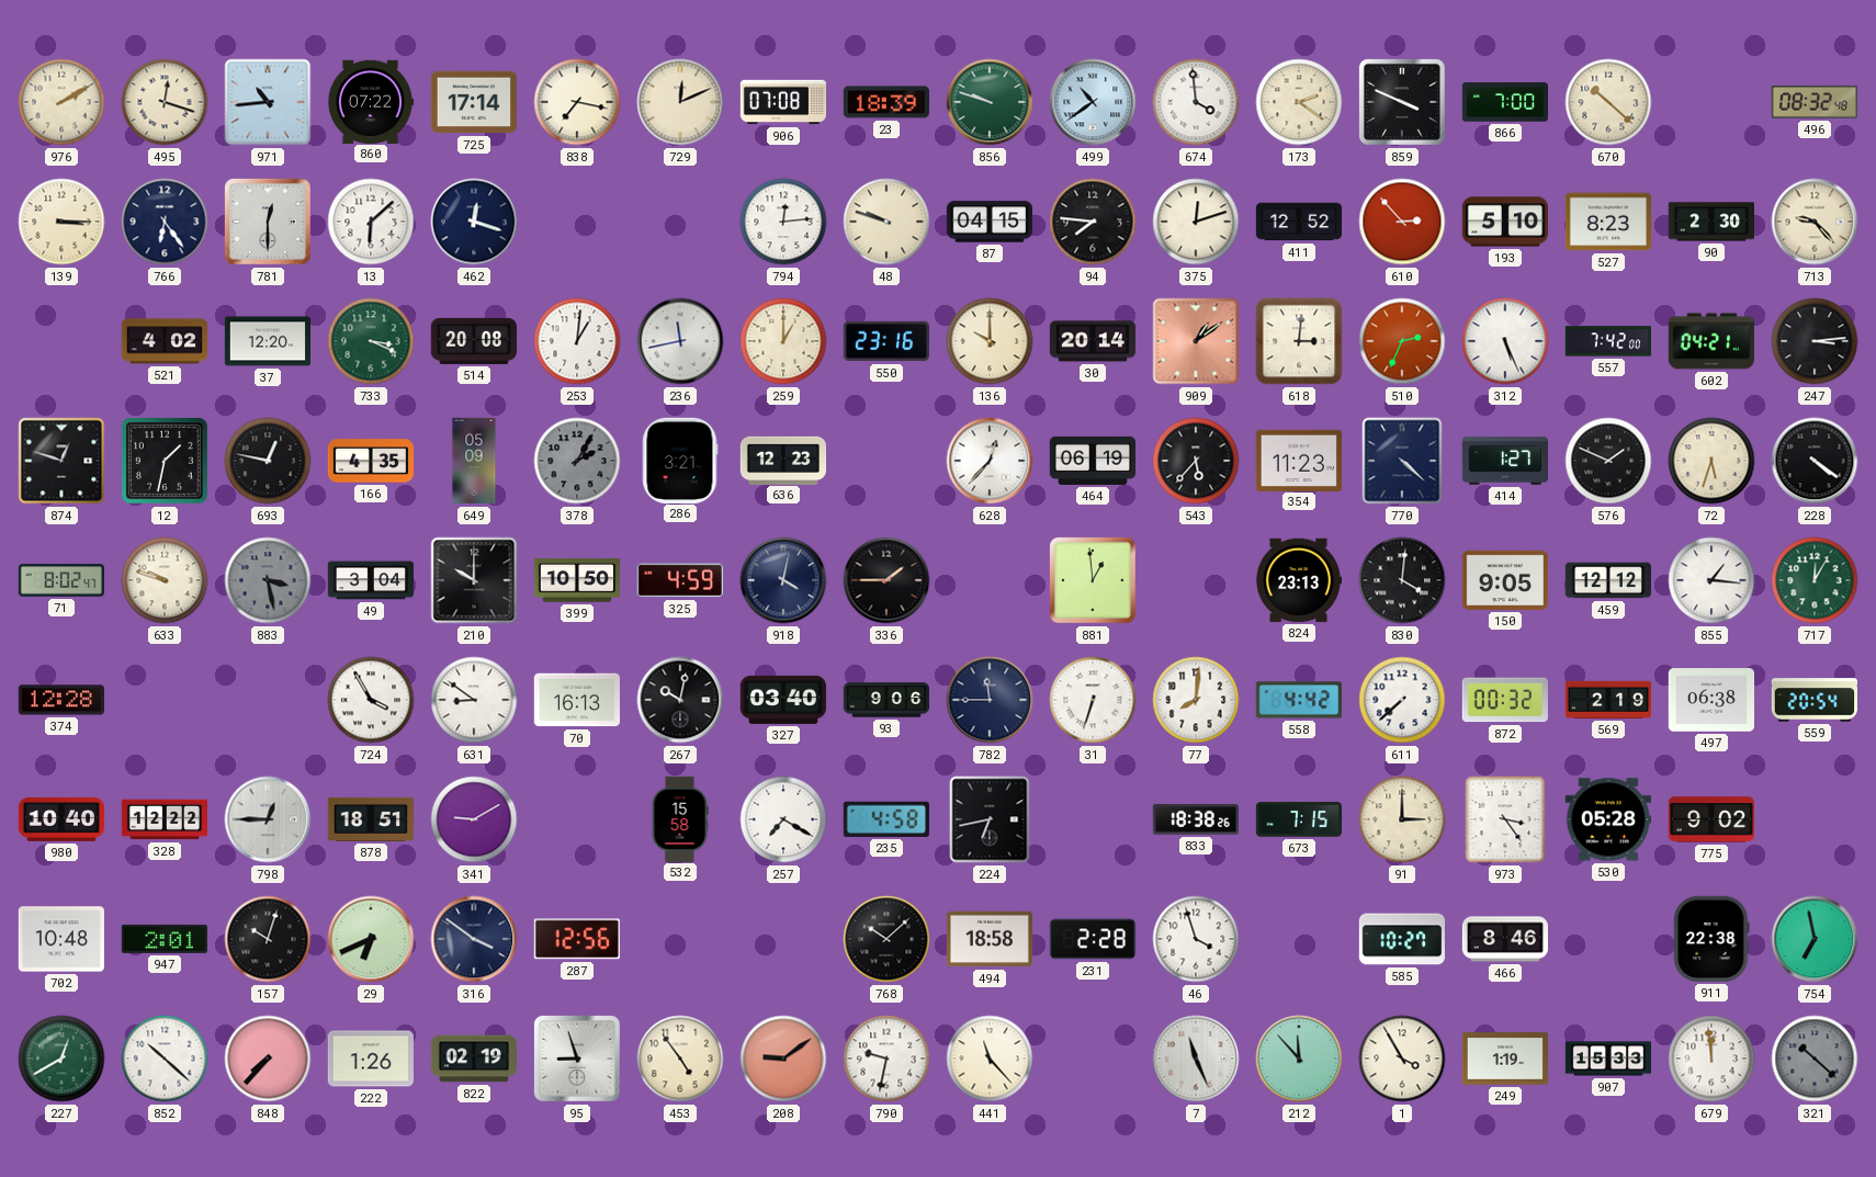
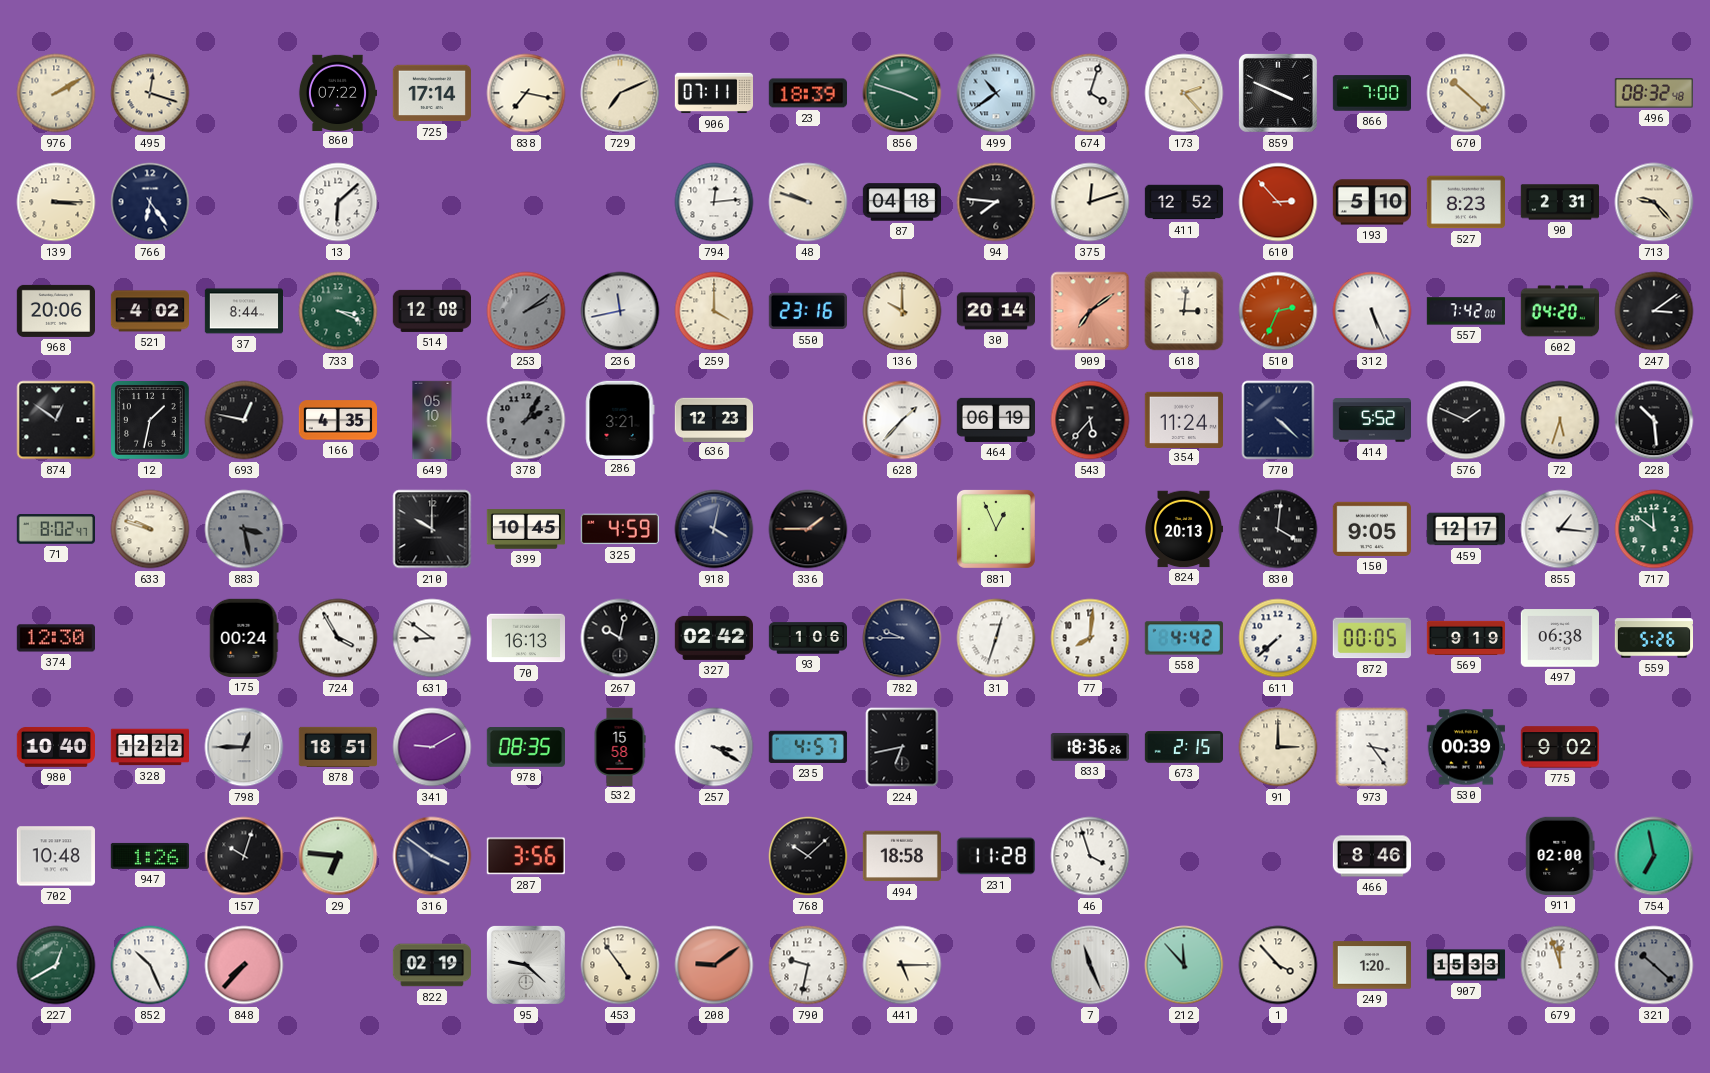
971: 10:44 -> none
729: 12:11 -> 7:11
906: 07:08 -> 07:11
856: 9:48 -> 3:48
674: 3:59 -> 4:03
173: 2:21 -> 2:23
781: 12:30 -> none
462: 12:18 -> none
87: 04:15 -> 04:18
90: 2:30 -> 2:31
968: none -> 20:06
37: 12:20 -> 8:44
514: 20:08 -> 12:08
253: 1:01 -> 2:09
253 dial: white -> grey
259: 1:00 -> 4:00
909: 1:09 -> 7:09
602: 04:21 -> 04:20
247: 3:14 -> 3:09
874: 12:48 -> 12:51
649: 05:09 -> 05:10
628: 12:37 -> 1:37
354: 11:23 -> 11:24
414: 1:27 -> 5:52
228: 4:21 -> 10:29
49: 3:04 -> none
399: 10:50 -> 10:45
881: 12:59 -> 12:56
824: 23:13 -> 20:13
459: 12:12 -> 12:17
717: 12:05 -> 11:51
374: 12:28 -> 12:30
175: none -> 00:24
327: 03:40 -> 02:42
93: 9:06 -> 1:06
782: 11:45 -> 9:45
31: 6:33 -> 12:33
872: 00:32 -> 00:05
569: 2:19 -> 9:19
559: 20:54 -> 5:26
978: none -> 08:35
257: 7:20 -> 3:20
235: 4:58 -> 4:57
833: 18:38 -> 18:36
673: 7:15 -> 2:15
530: 05:28 -> 00:39
947: 2:01 -> 1:26
29: 6:41 -> 6:46
287: 12:56 -> 3:56
231: 2:28 -> 11:28
585: 10:27 -> none
911: 22:38 -> 02:00
852: 10:22 -> 10:26
222: 1:26 -> none
95: 8:57 -> 9:22
441: 11:23 -> 5:15
1: 3:55 -> 3:53
249: 1:19 -> 1:20
679: 11:59 -> 11:57
